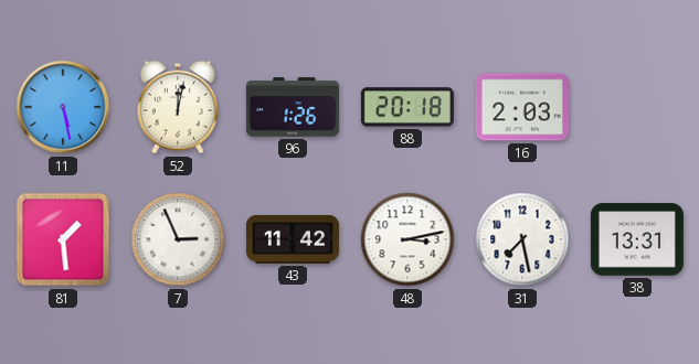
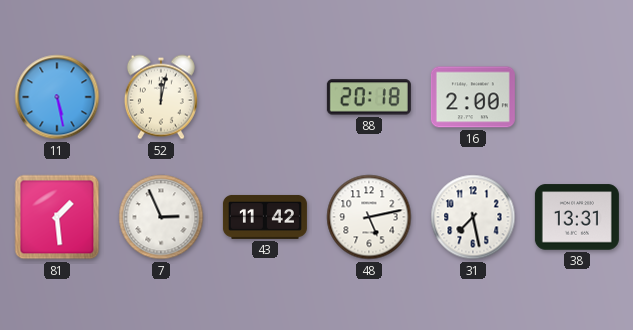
96: 1:26 -> none
16: 2:03 -> 2:00
48: 3:13 -> 5:13
